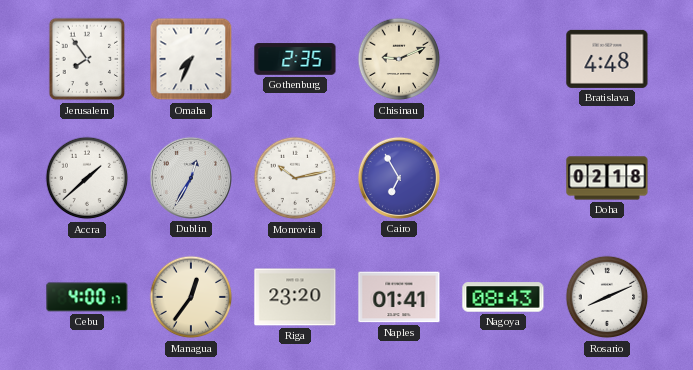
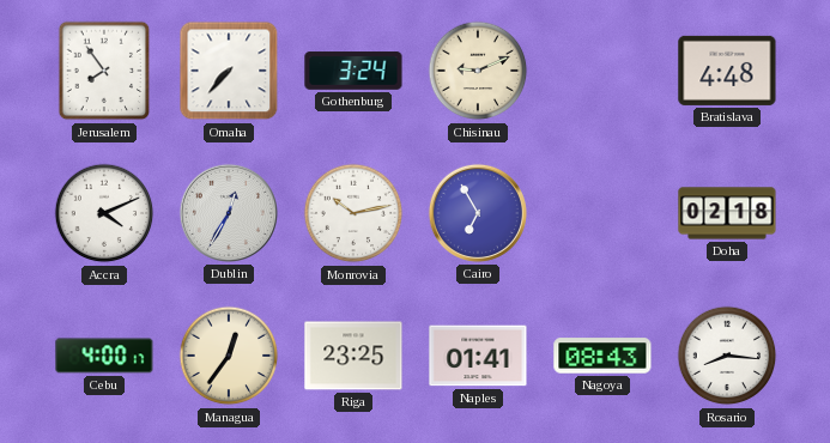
Omaha: 7:34 -> 7:37
Gothenburg: 2:35 -> 3:24
Accra: 1:38 -> 4:11
Riga: 23:20 -> 23:25
Rosario: 8:11 -> 8:16
